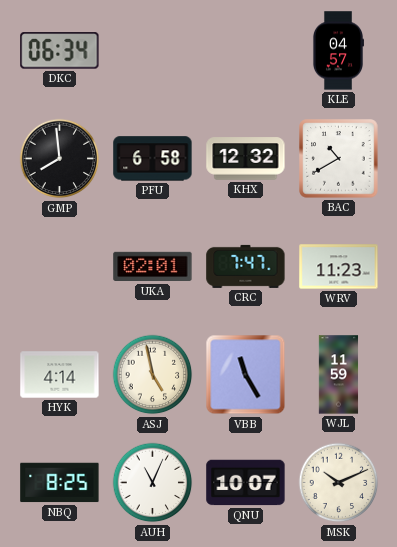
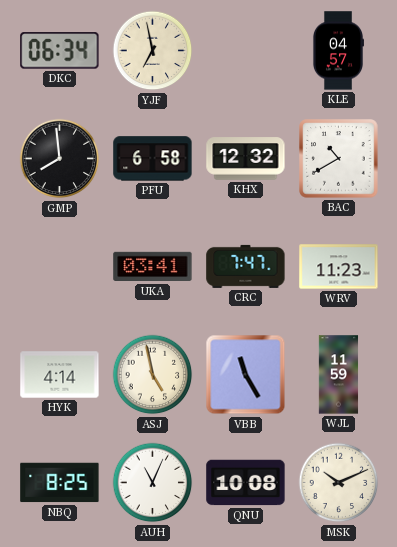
YJF: none -> 6:58
UKA: 02:01 -> 03:41
QNU: 10:07 -> 10:08
